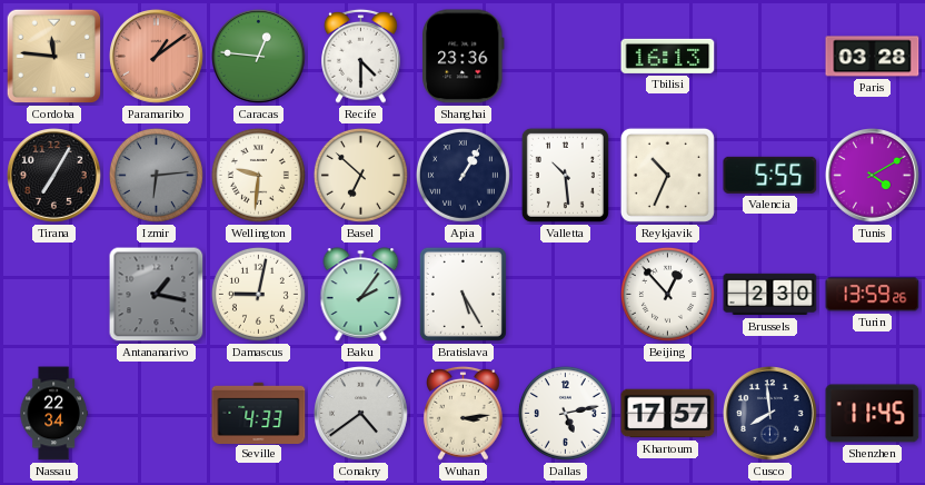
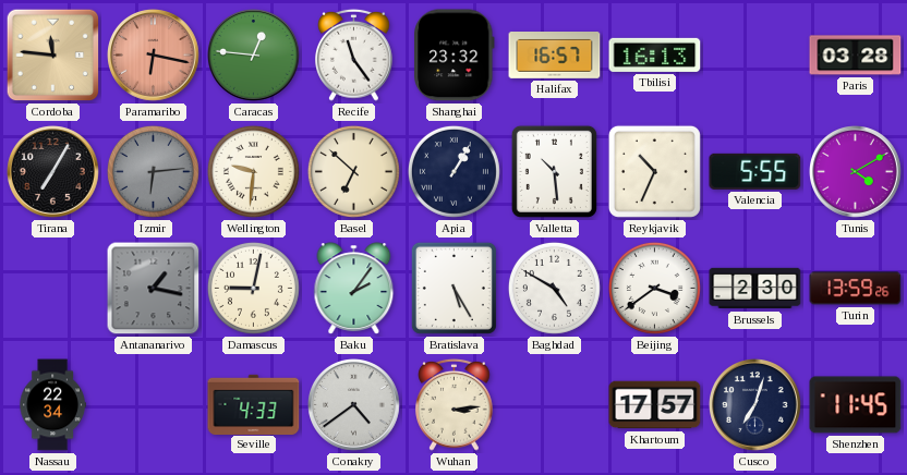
Paramaribo: 1:09 -> 6:17
Recife: 4:30 -> 11:24
Shanghai: 23:36 -> 23:32
Halifax: none -> 16:57
Baghdad: none -> 4:50
Beijing: 12:53 -> 3:39
Dallas: 5:13 -> none
Cusco: 7:59 -> 7:03
